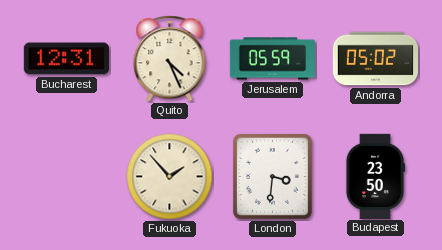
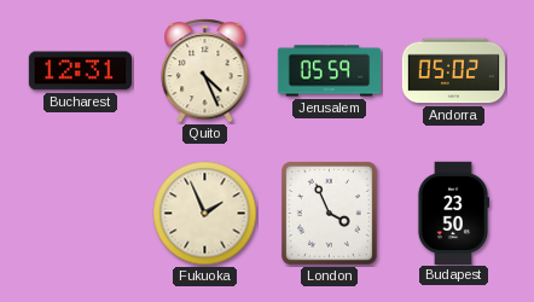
Fukuoka: 1:53 -> 1:56
London: 3:31 -> 3:56
